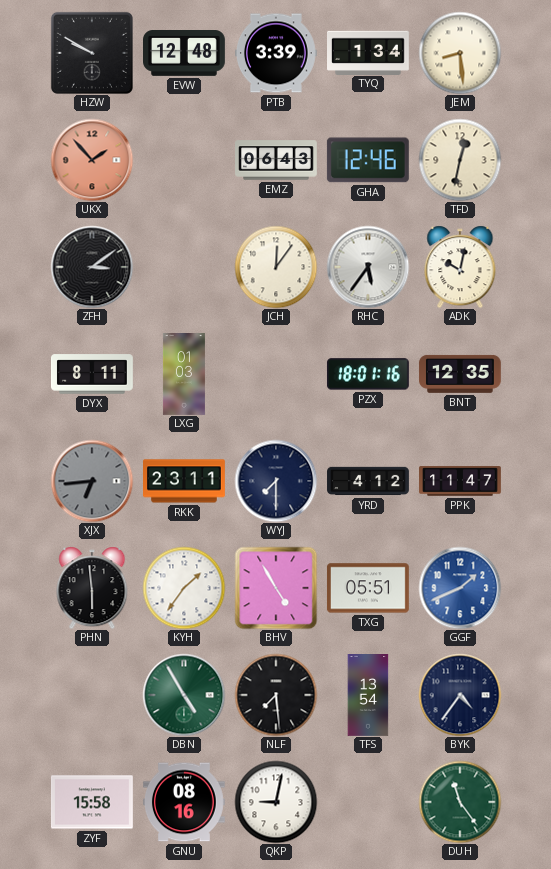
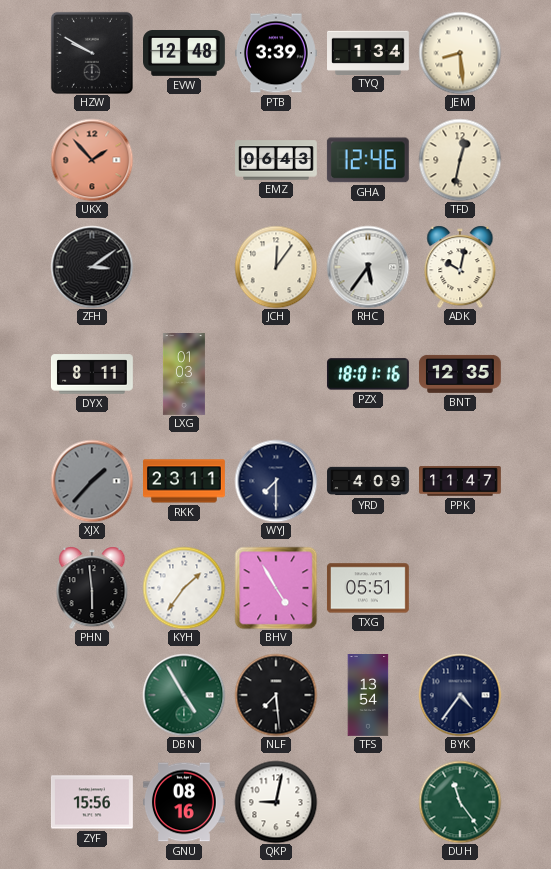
XJX: 6:44 -> 1:37
YRD: 4:12 -> 4:09
GGF: 1:41 -> none
ZYF: 15:58 -> 15:56
